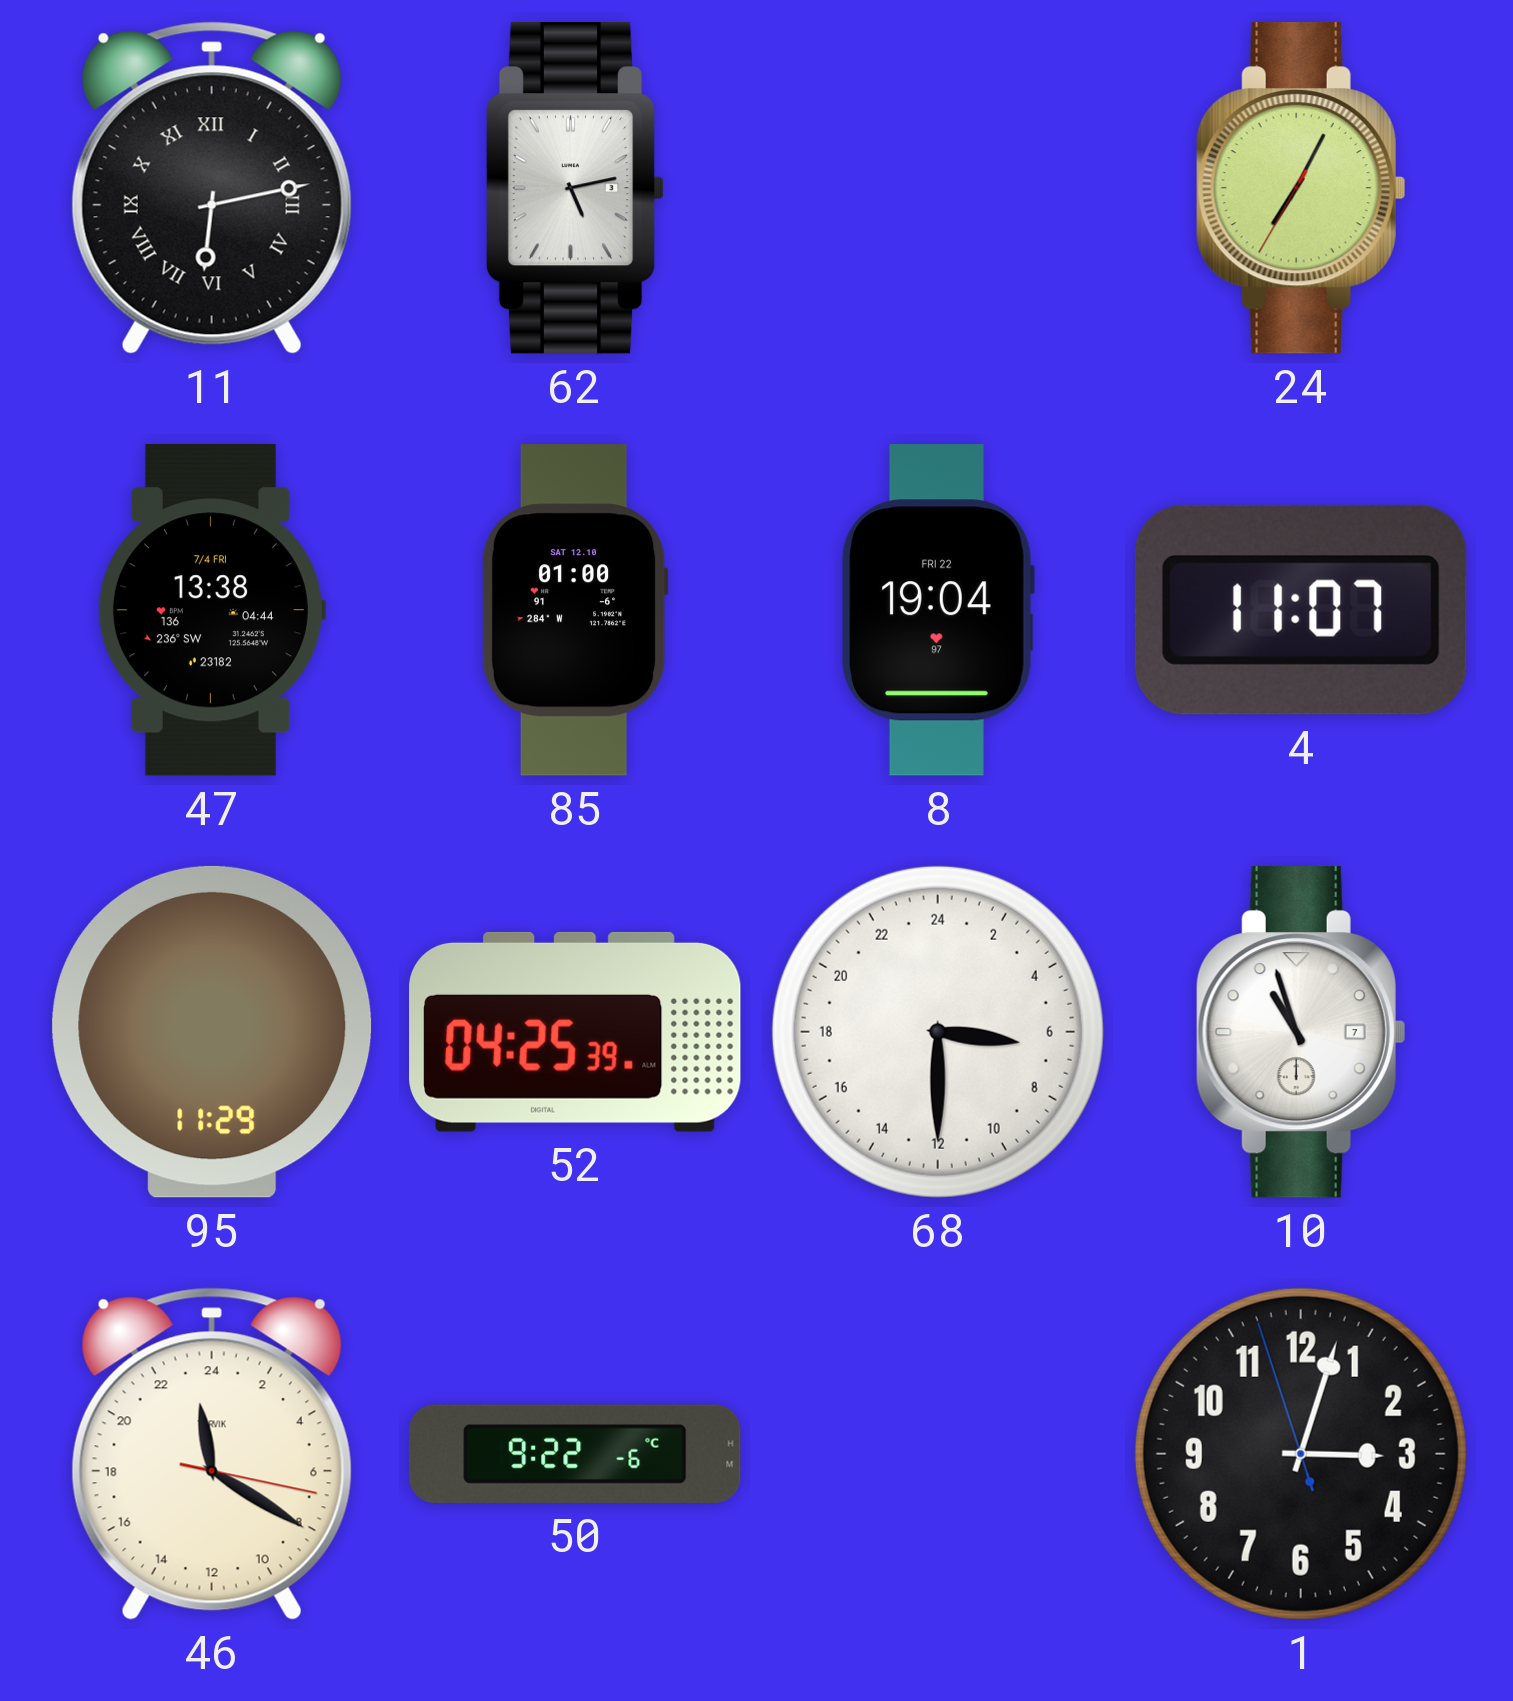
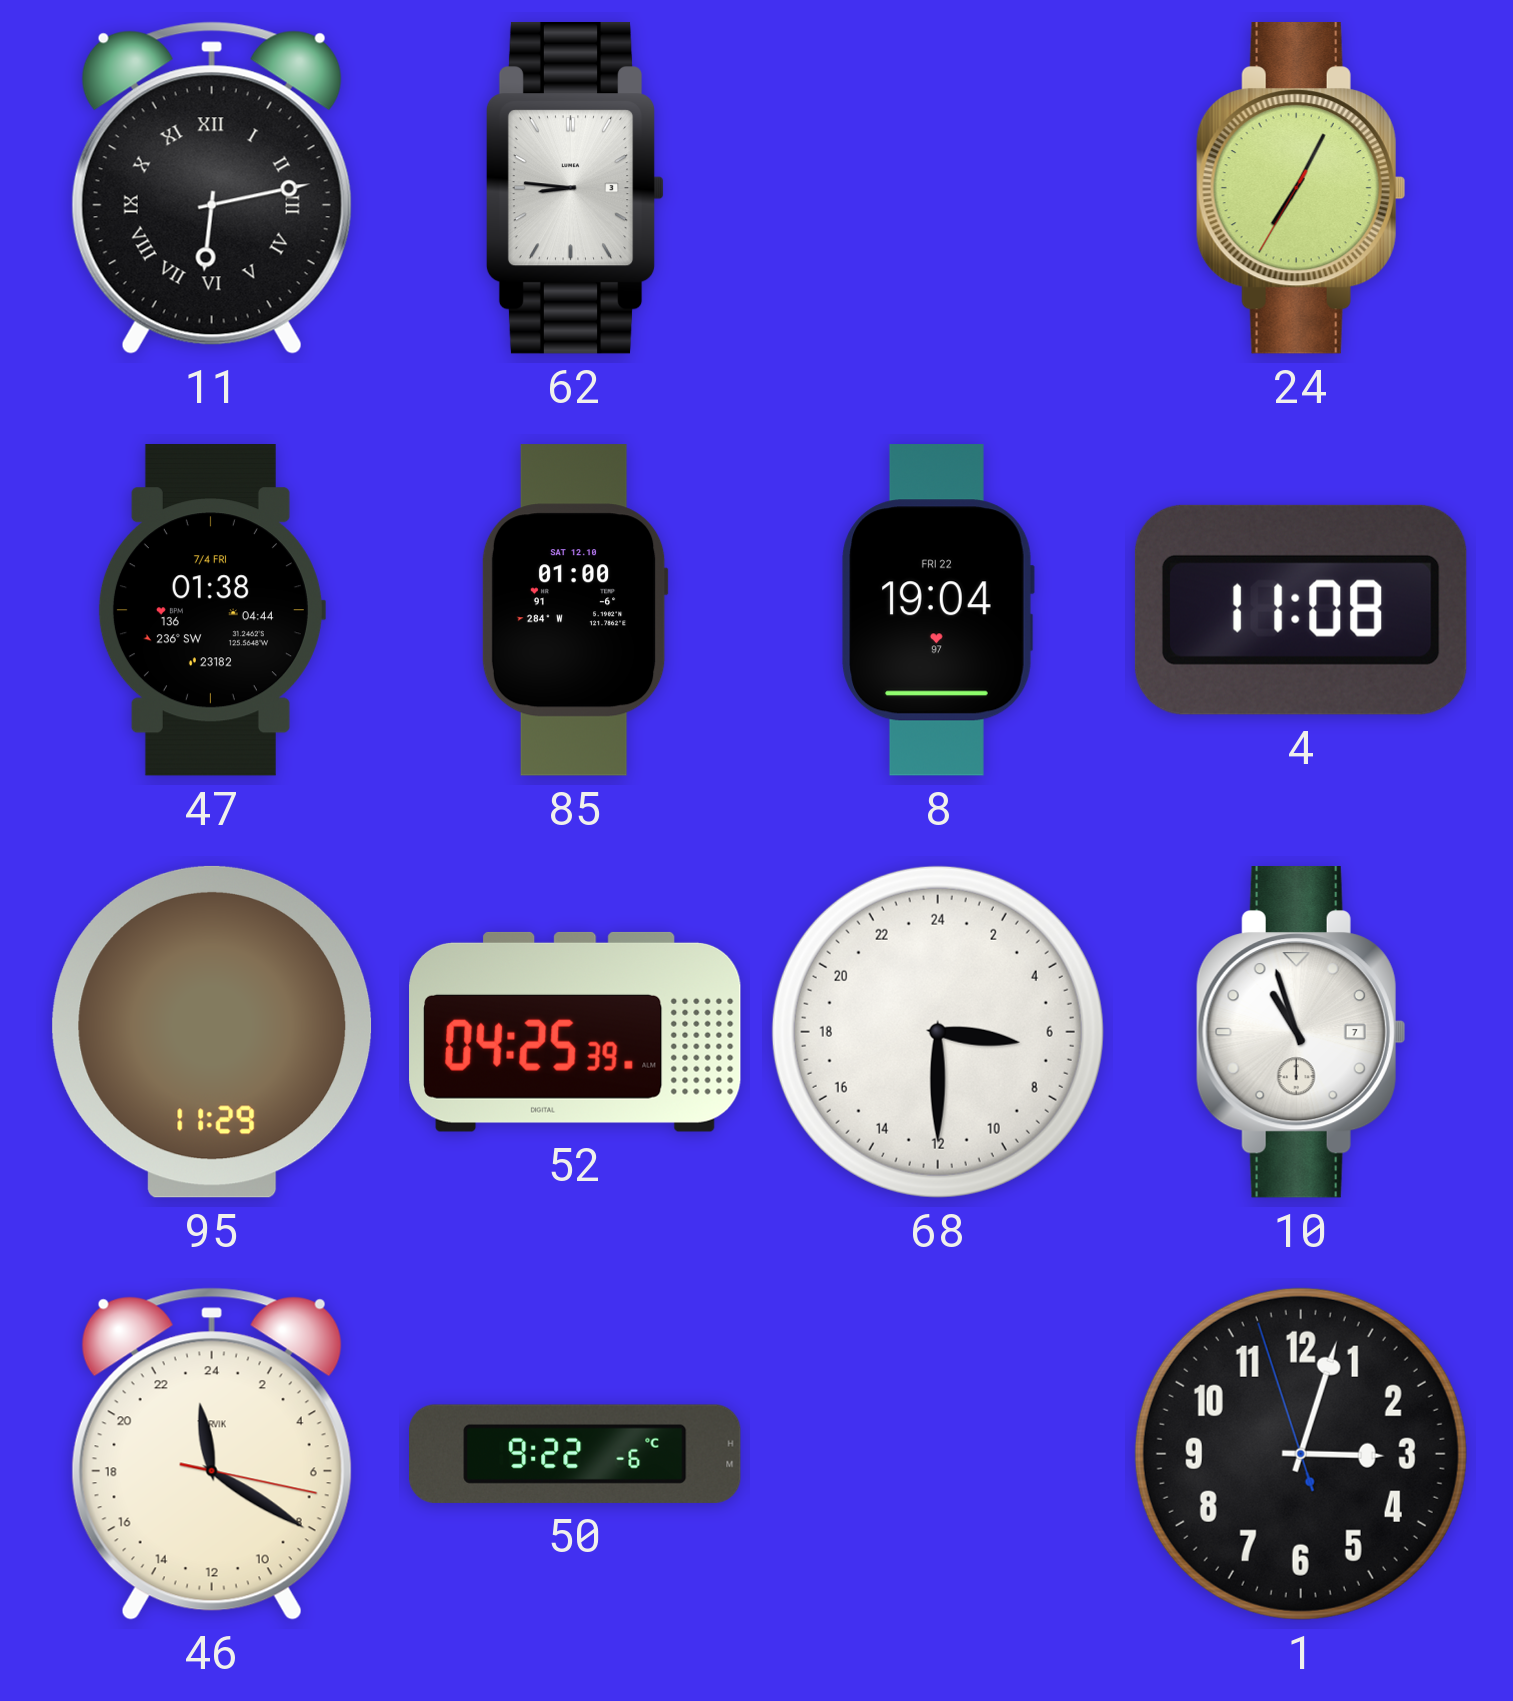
62: 5:13 -> 8:46
47: 13:38 -> 01:38
4: 11:07 -> 11:08
